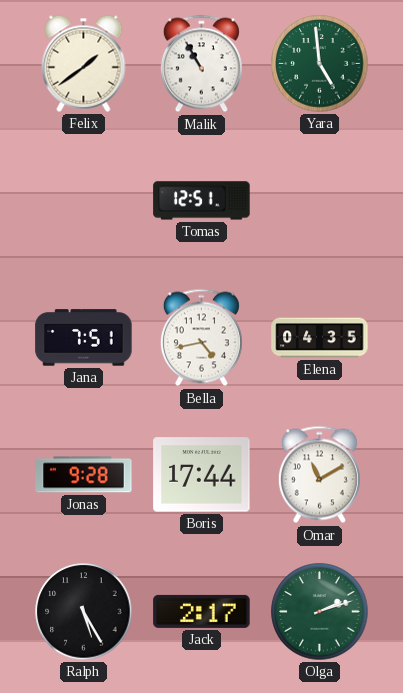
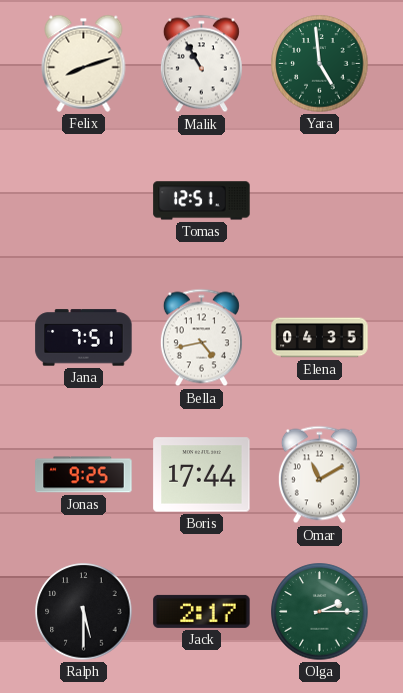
Felix: 1:39 -> 8:12
Jonas: 9:28 -> 9:25
Ralph: 5:25 -> 5:30
Olga: 2:12 -> 2:15
